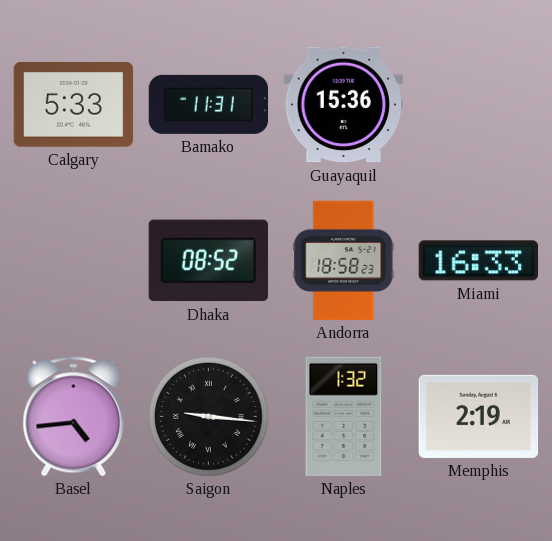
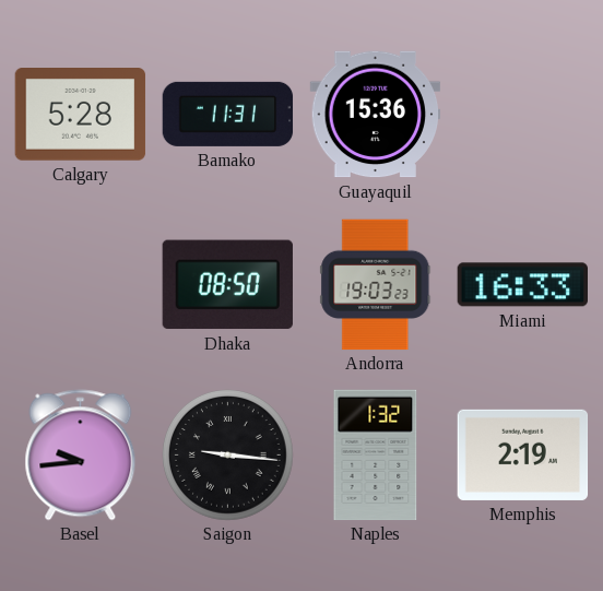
Calgary: 5:33 -> 5:28
Dhaka: 08:52 -> 08:50
Andorra: 18:58 -> 19:03
Basel: 4:44 -> 9:44
